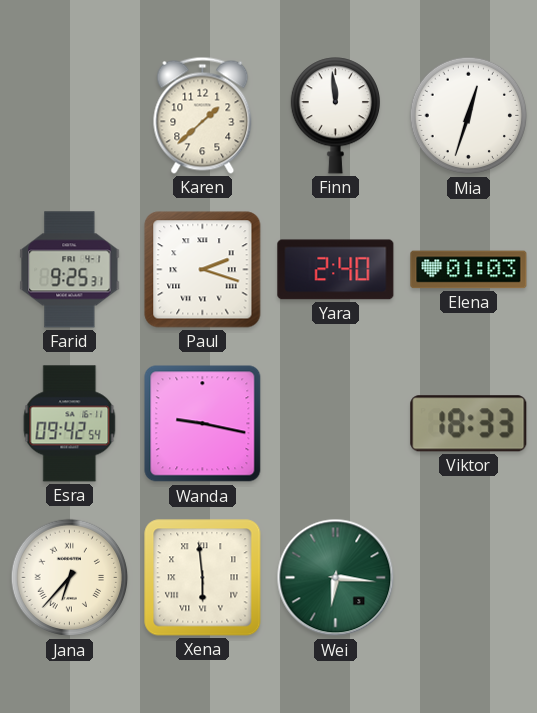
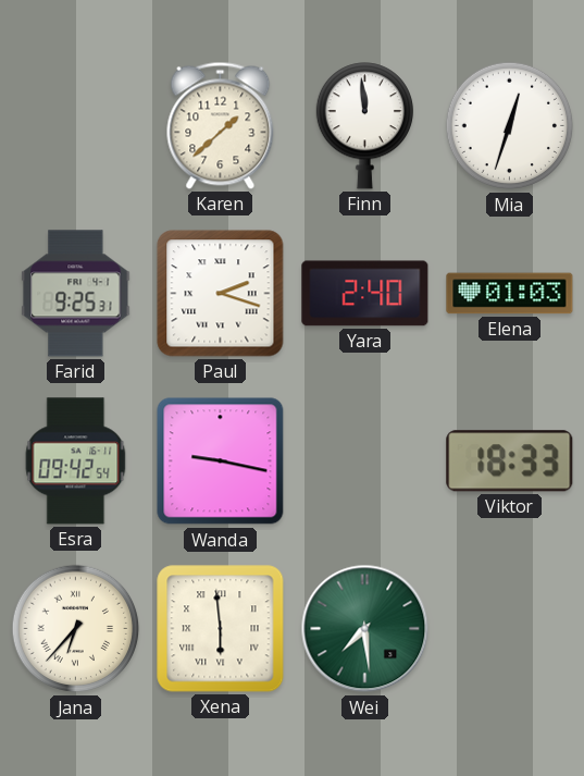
Wei: 6:16 -> 7:29
